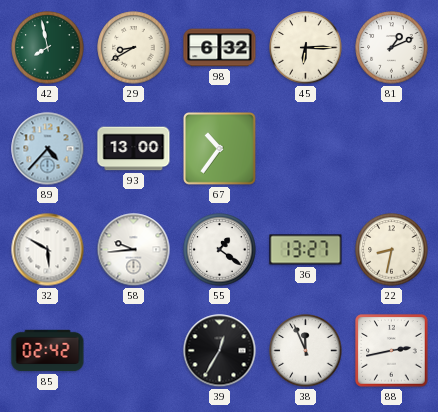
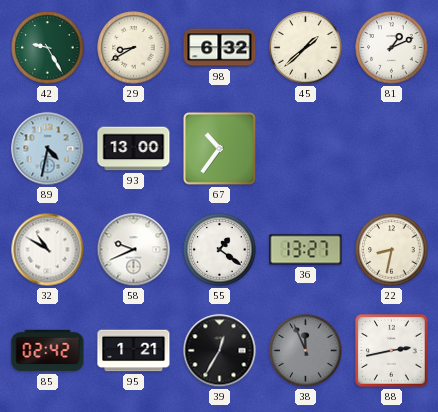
42: 7:58 -> 9:25
45: 6:15 -> 1:38
89: 4:37 -> 4:32
32: 5:50 -> 10:50
58: 9:44 -> 9:41
95: none -> 1:21
38 dial: white -> grey
